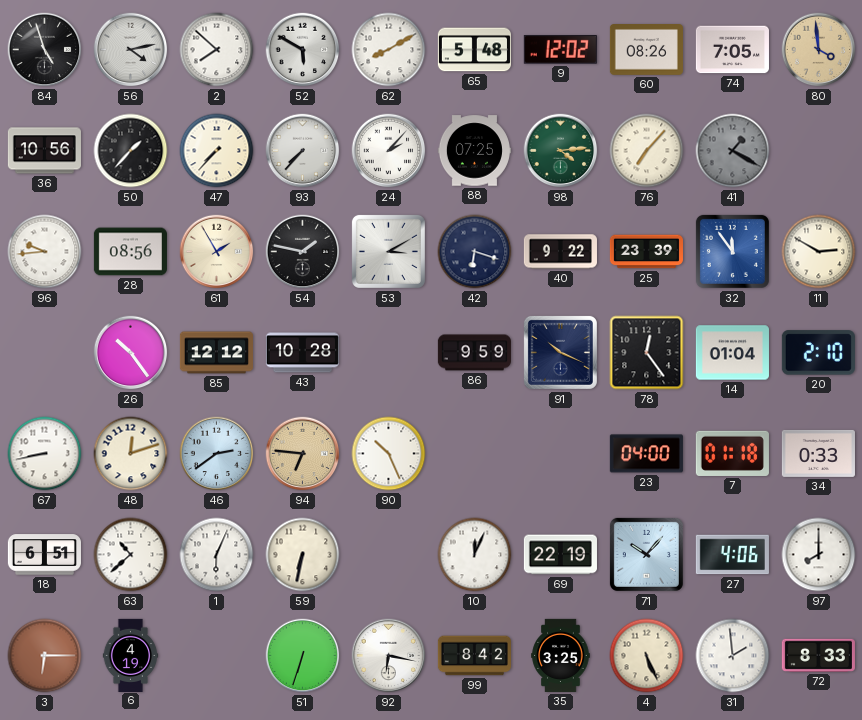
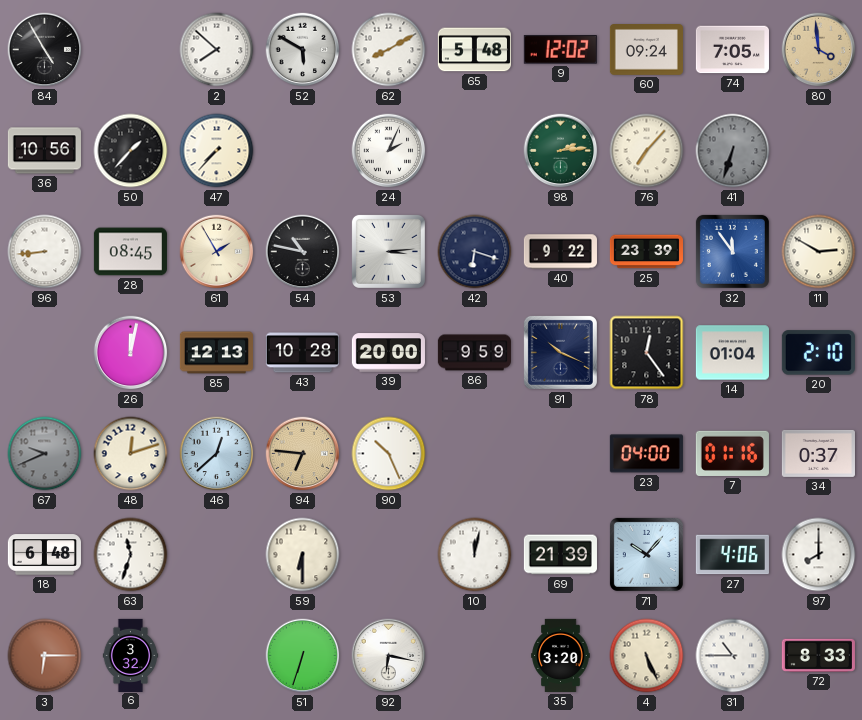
84: 4:57 -> 4:55
56: 4:13 -> none
60: 08:26 -> 09:24
93: 7:37 -> none
24: 2:07 -> 2:04
88: 07:25 -> none
98: 4:14 -> 2:14
41: 1:20 -> 6:33
96: 9:44 -> 8:44
28: 08:56 -> 08:45
54: 1:47 -> 10:47
53: 3:10 -> 3:14
26: 10:24 -> 12:02
85: 12:12 -> 12:13
39: none -> 20:00
67: 8:43 -> 9:41
67 dial: white -> grey
46: 2:39 -> 12:38
7: 01:18 -> 01:16
34: 0:33 -> 0:37
18: 6:51 -> 6:48
63: 10:38 -> 11:33
1: 6:04 -> none
59: 6:32 -> 6:30
10: 12:04 -> 12:02
69: 22:19 -> 21:39
6: 4:19 -> 3:32
99: 8:42 -> none
35: 3:25 -> 3:20
31: 1:59 -> 10:45
